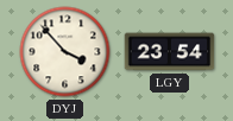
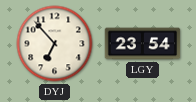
DYJ: 3:53 -> 6:53
